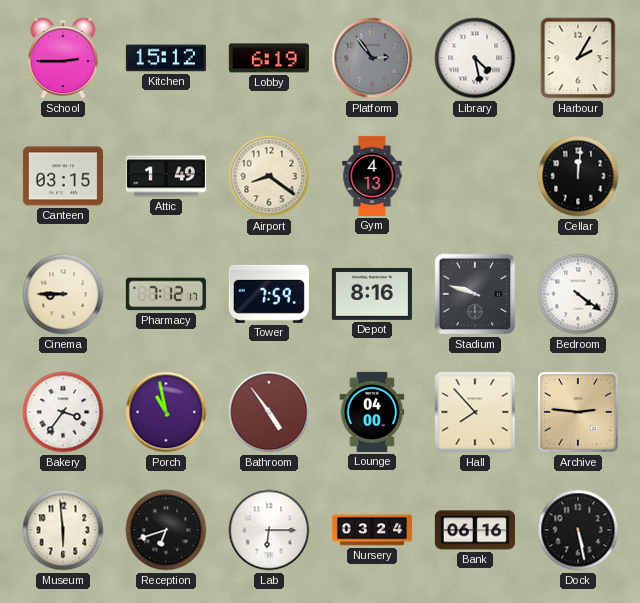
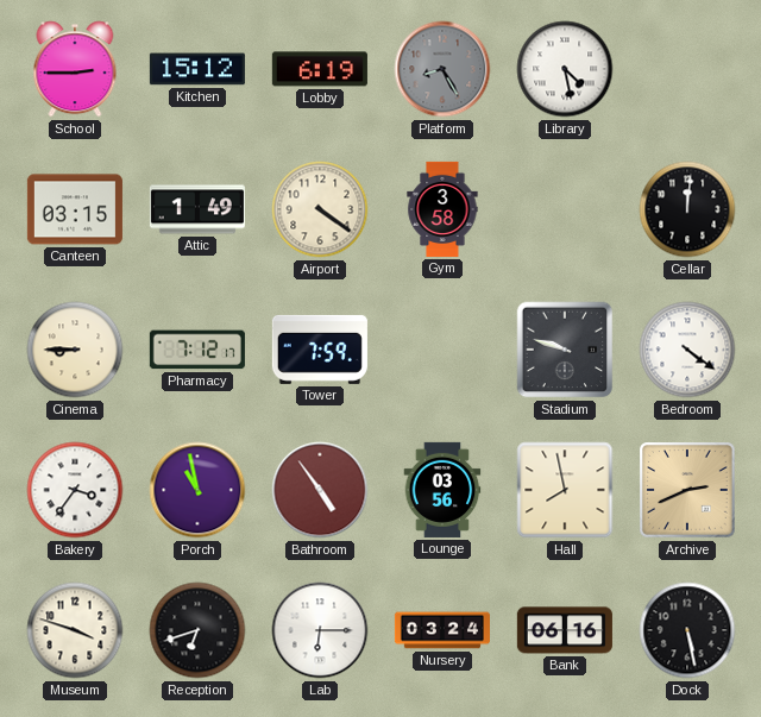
Platform: 2:54 -> 8:25
Harbour: 2:05 -> none
Airport: 8:21 -> 4:21
Gym: 4:13 -> 3:58
Depot: 8:16 -> none
Lounge: 04:00 -> 03:56
Hall: 7:53 -> 7:58
Archive: 2:46 -> 2:41
Museum: 5:59 -> 3:48
